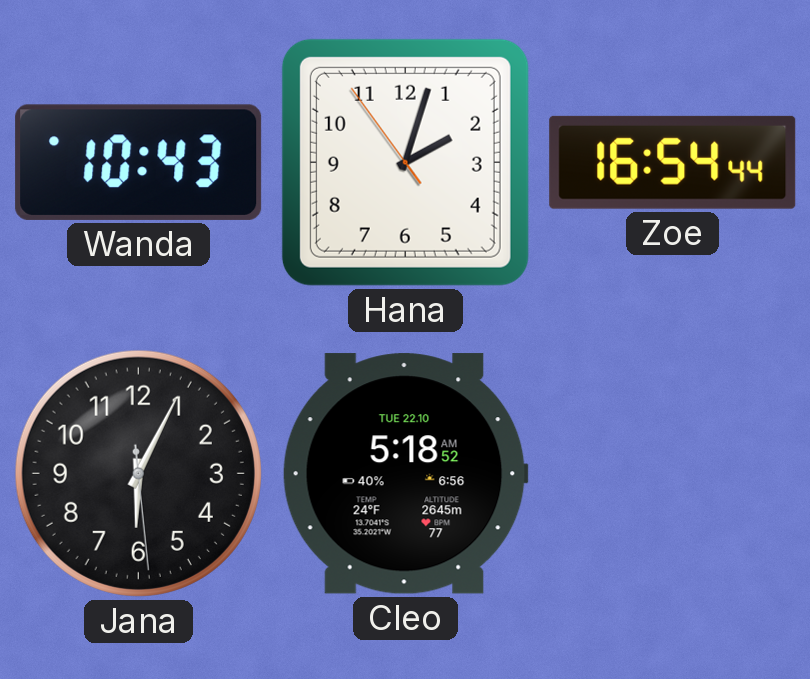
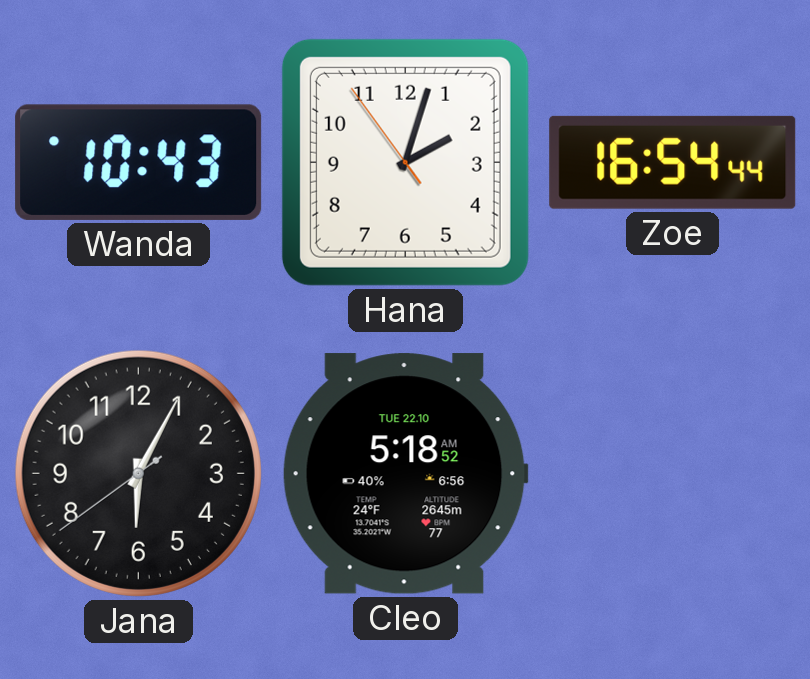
Jana: 6:04:29 -> 6:04:39
